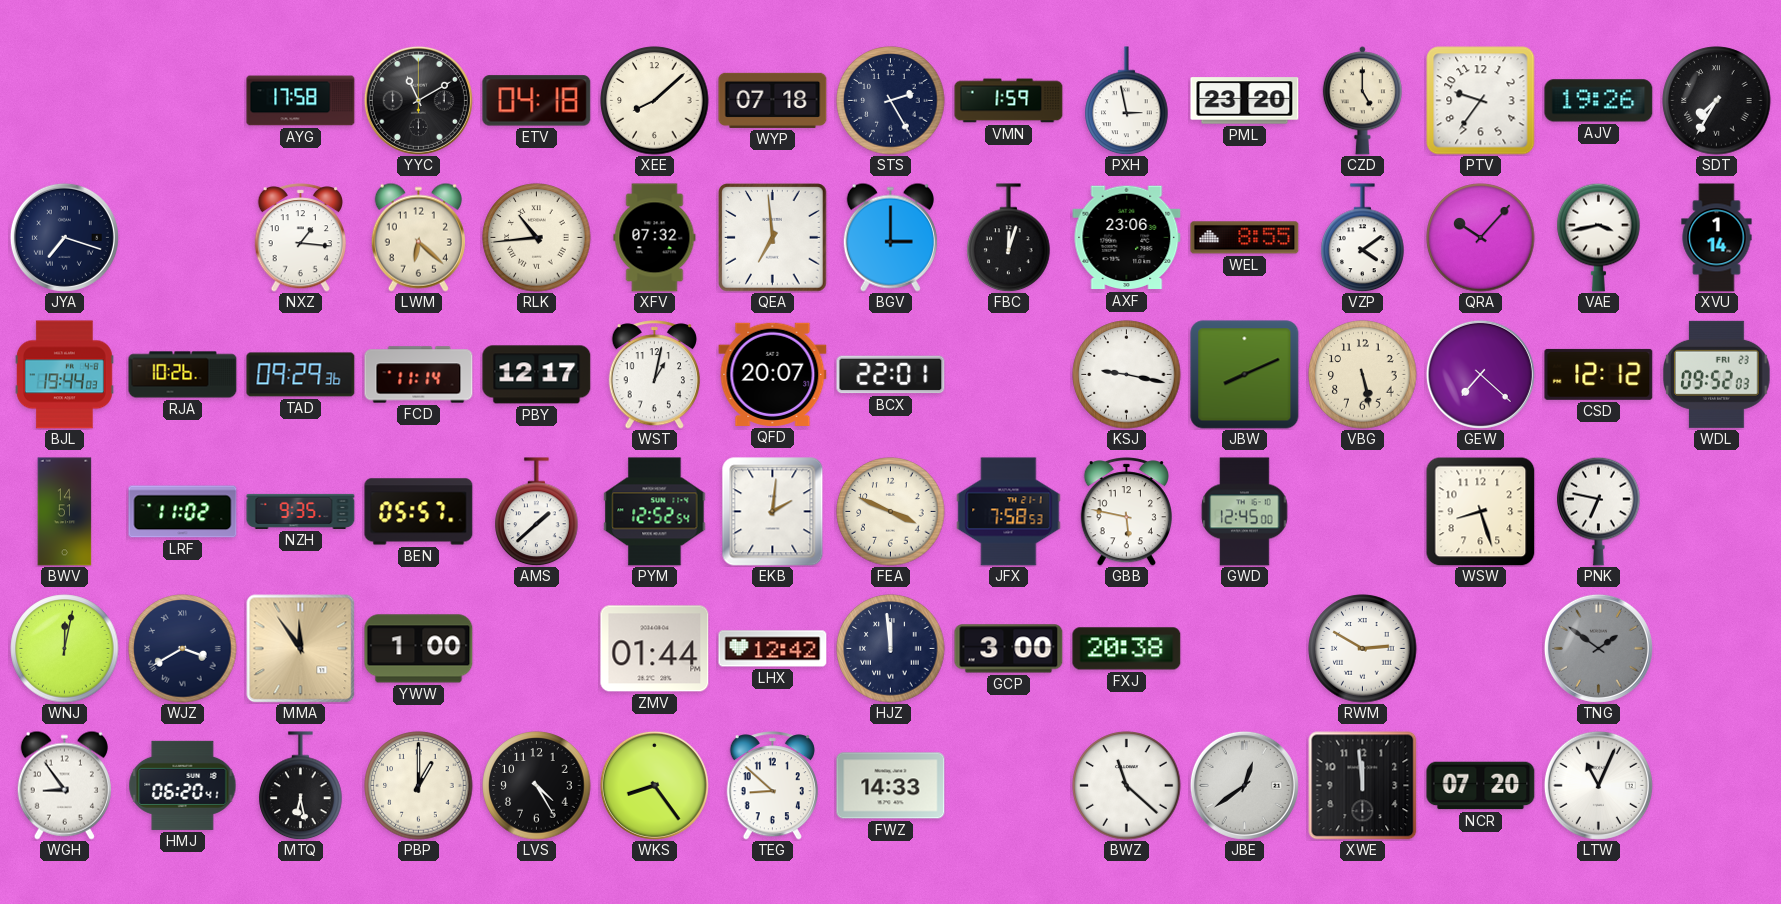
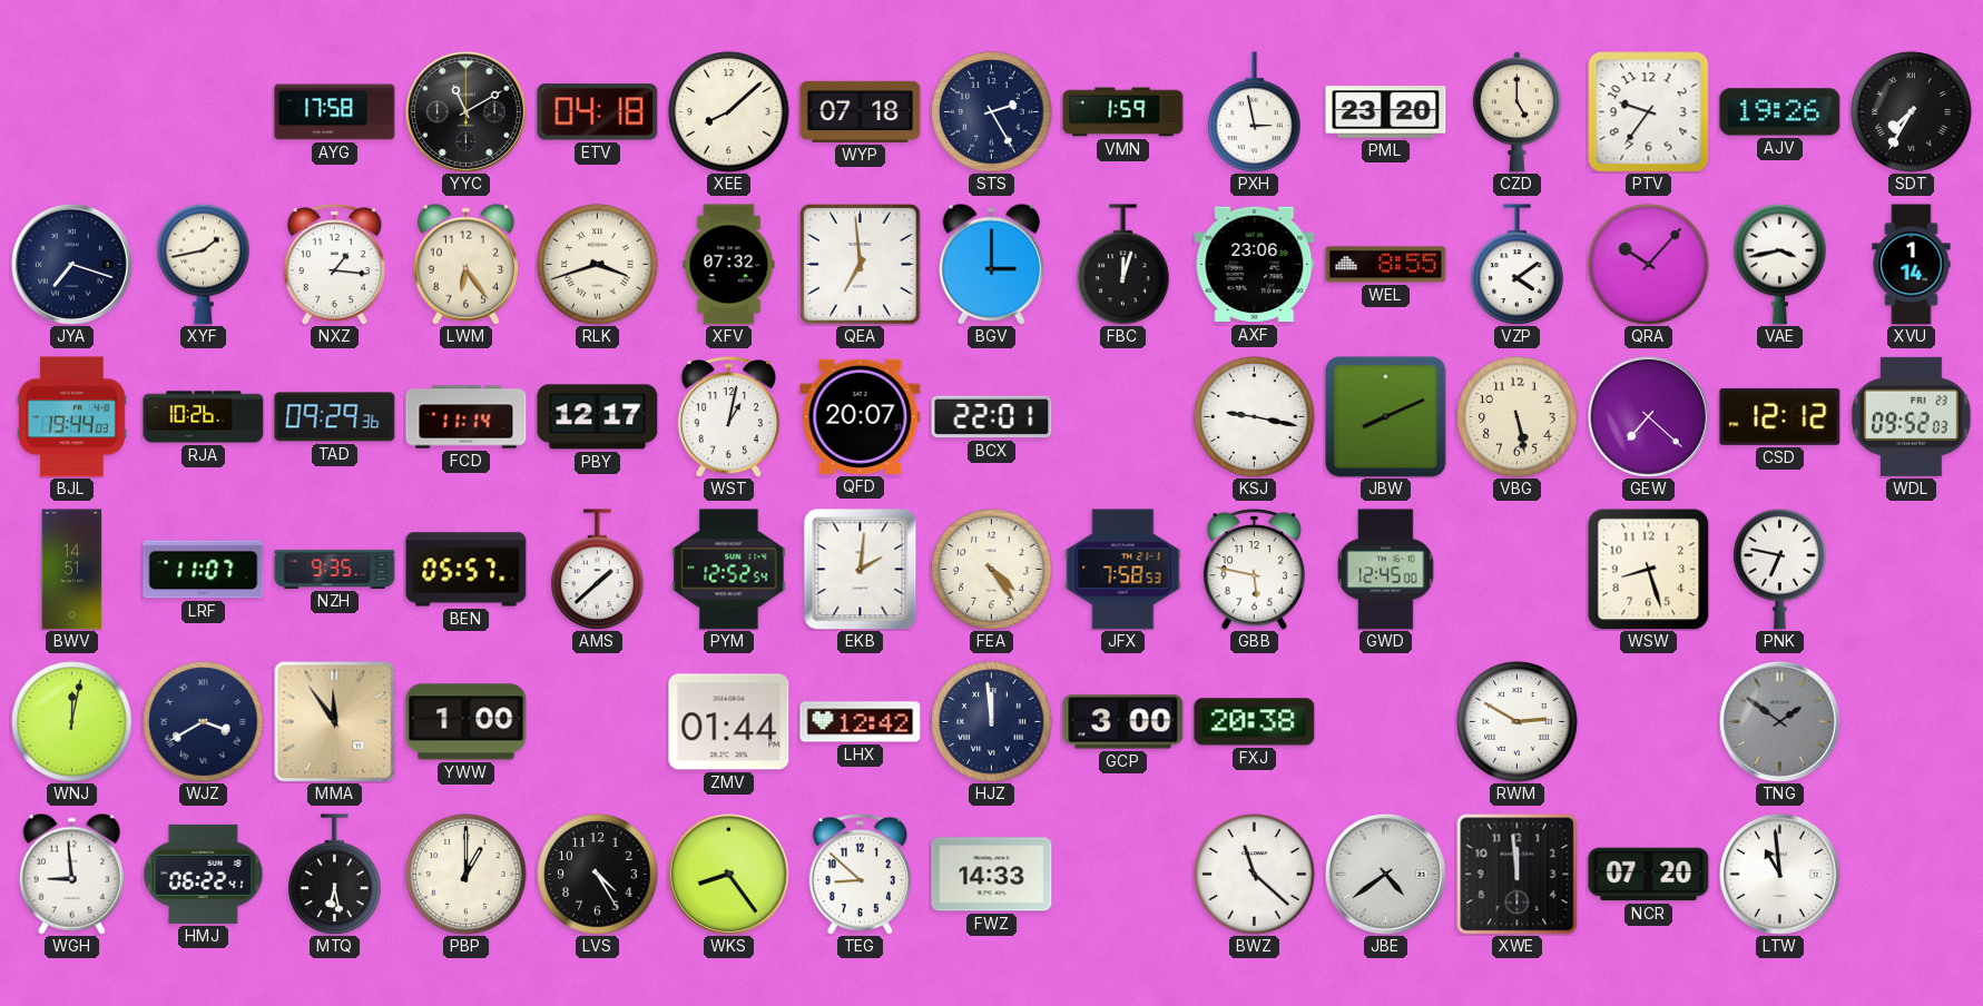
XYF: none -> 1:43
LWM: 6:22 -> 6:24
RLK: 10:44 -> 3:42
LRF: 11:02 -> 11:07
FEA: 3:49 -> 4:24
WGH: 8:54 -> 8:59
HMJ: 06:20 -> 06:22
JBE: 12:39 -> 4:39
LTW: 11:04 -> 10:59
